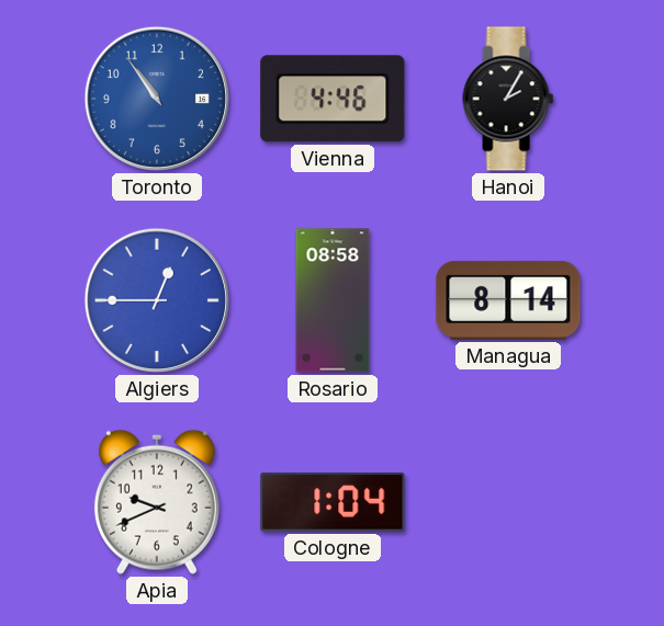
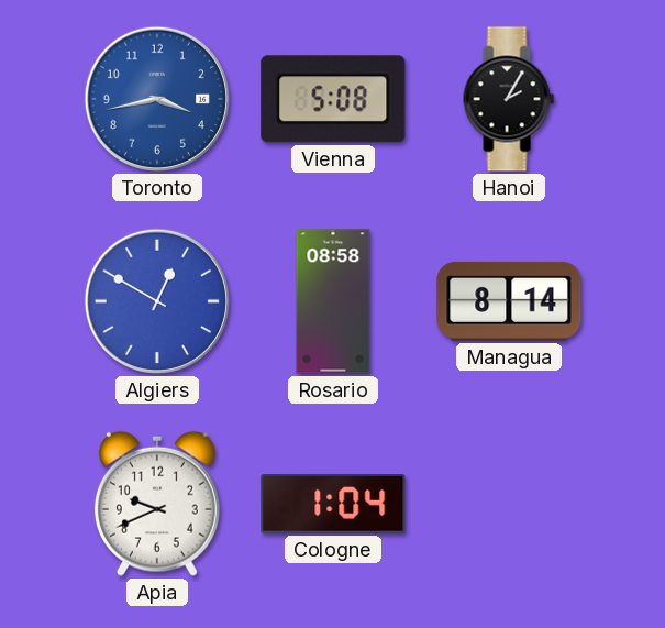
Toronto: 10:54 -> 3:43
Vienna: 4:46 -> 5:08
Algiers: 12:45 -> 12:50
